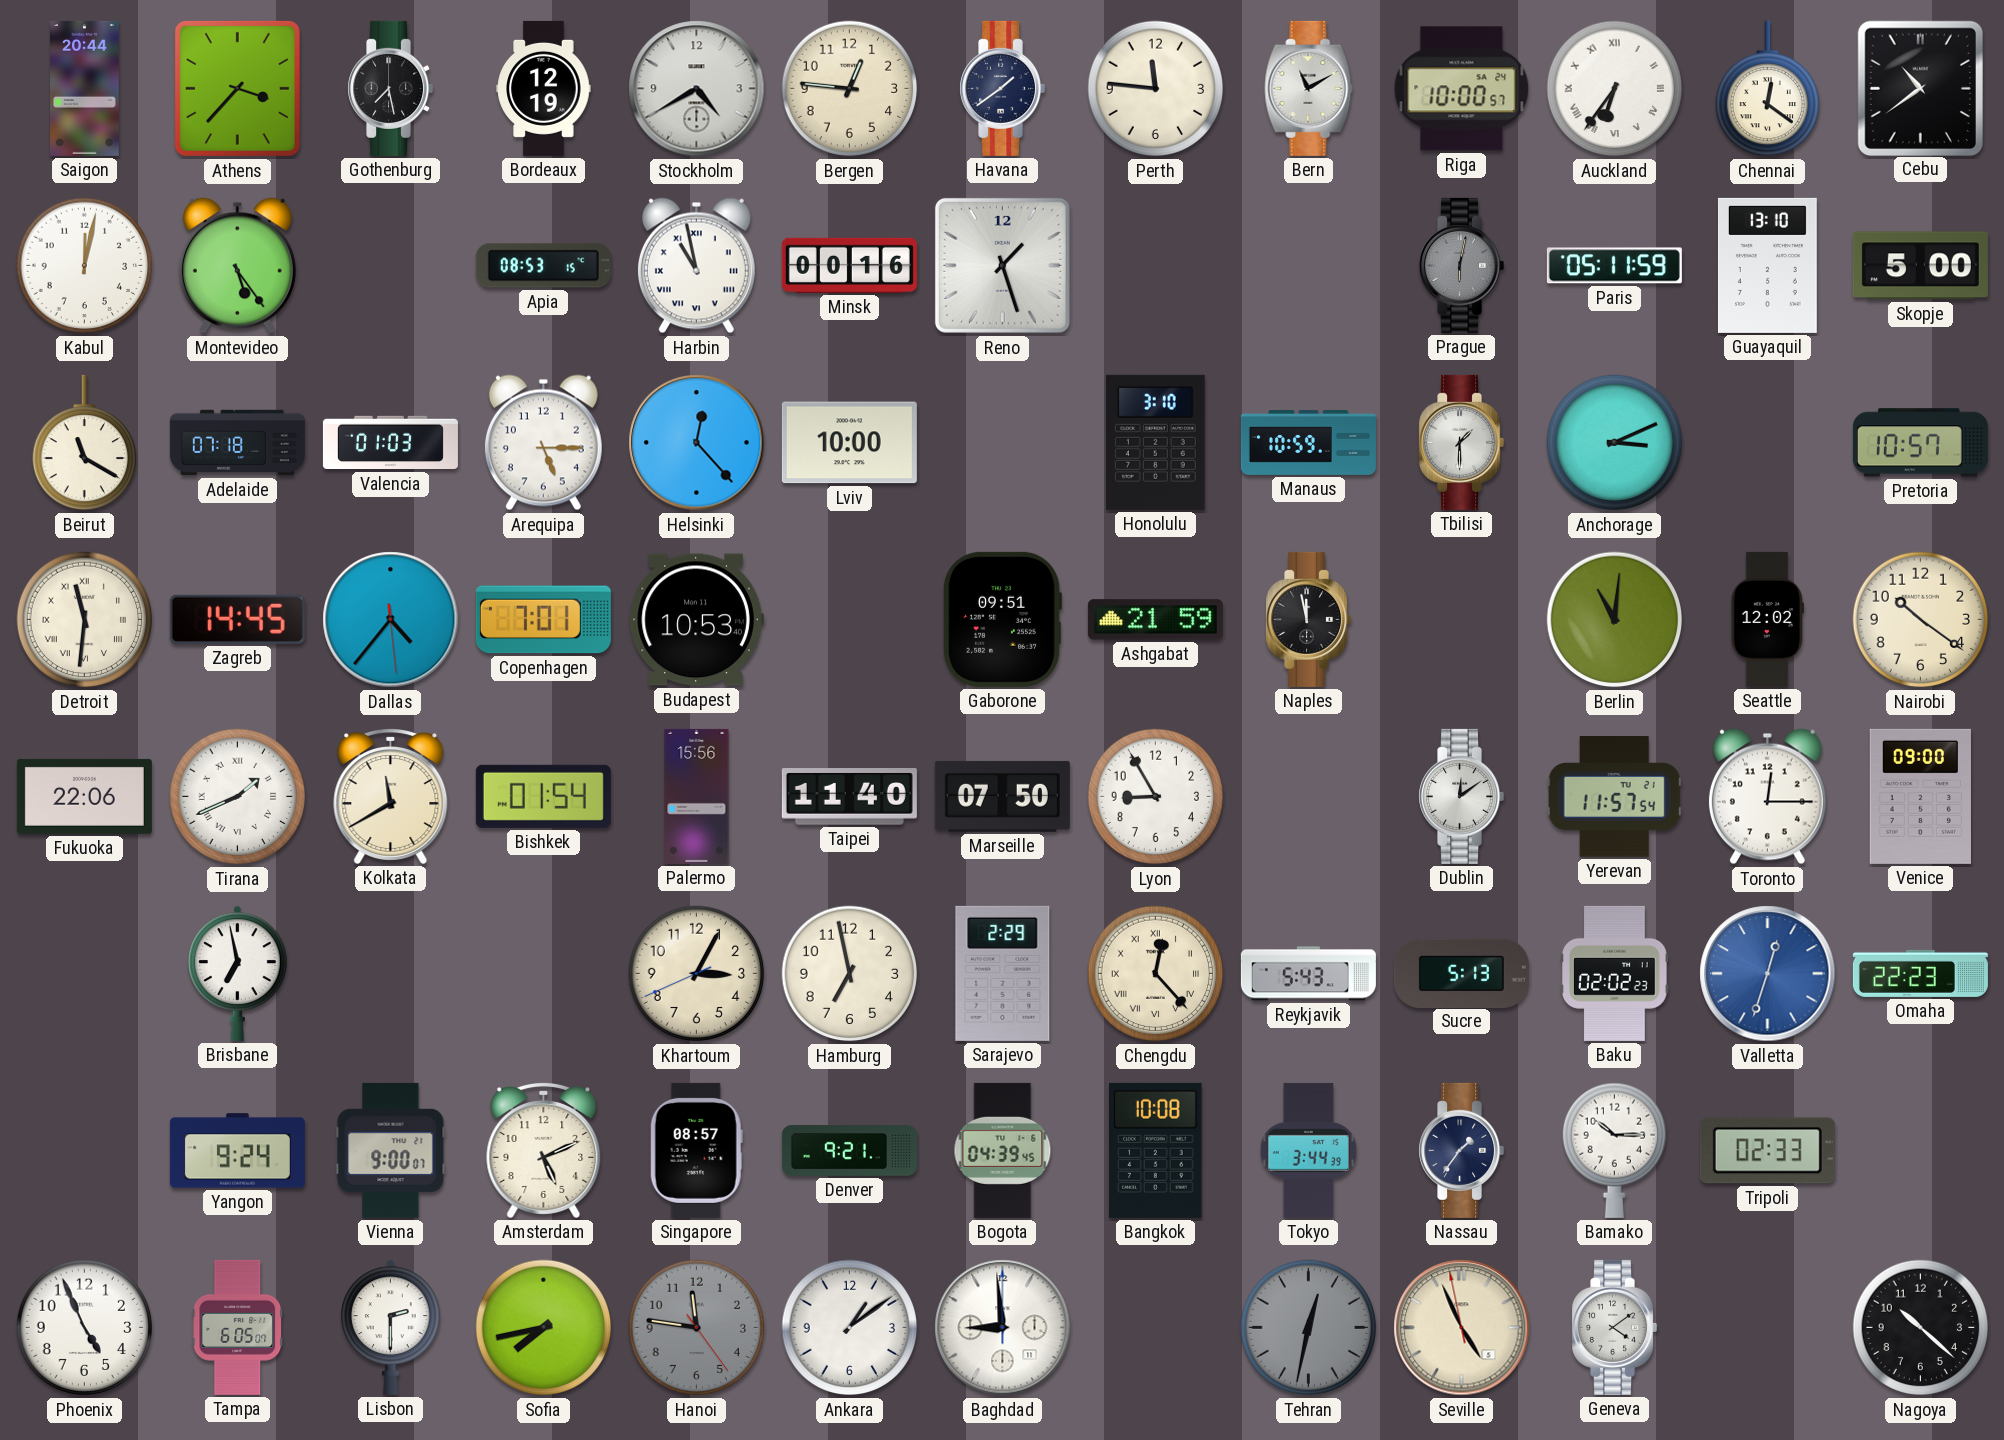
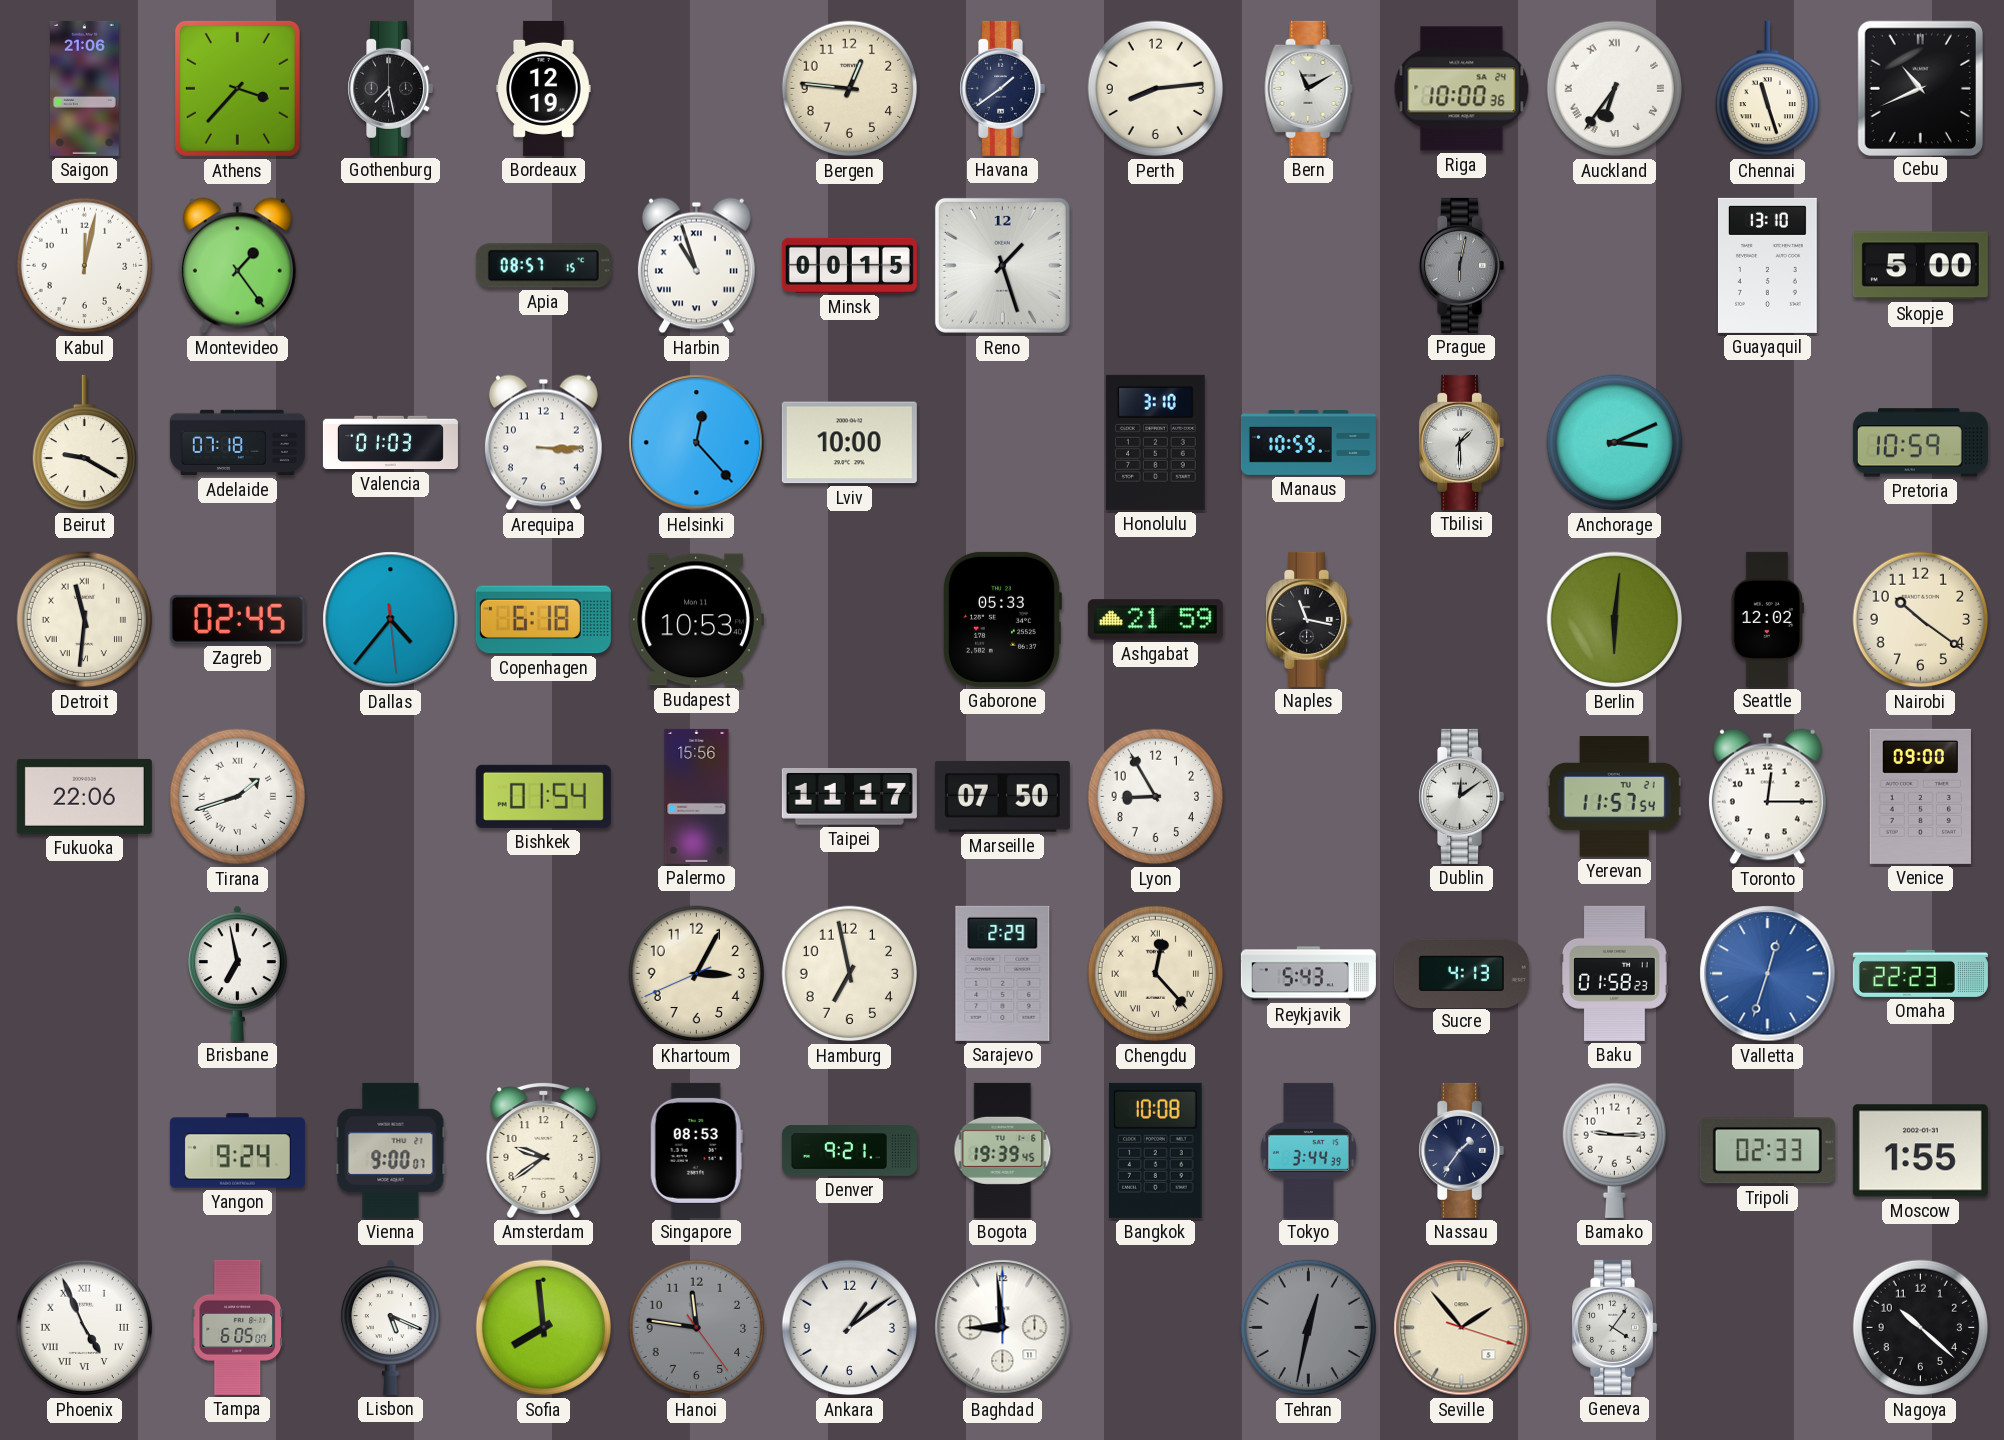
Saigon: 20:44 -> 21:06
Stockholm: 4:40 -> none
Perth: 11:46 -> 8:14
Riga: 10:00:57 -> 10:00:36
Chennai: 12:21 -> 11:27
Cebu: 10:39 -> 10:41
Montevideo: 5:24 -> 1:24
Apia: 08:53 -> 08:57
Harbin: 10:58 -> 10:57
Minsk: 00:16 -> 00:15
Paris: 05:11 -> none
Beirut: 11:20 -> 9:20
Arequipa: 5:15 -> 3:15
Pretoria: 10:57 -> 10:59
Zagreb: 14:45 -> 02:45
Copenhagen: 7:01 -> 6:18
Gaborone: 09:51 -> 05:33
Naples: 11:58 -> 11:17
Berlin: 11:01 -> 6:01
Tirana: 1:41 -> 1:42
Kolkata: 11:40 -> none
Taipei: 11:40 -> 11:17
Sucre: 5:13 -> 4:13
Baku: 02:02 -> 01:58
Amsterdam: 5:11 -> 9:39
Singapore: 08:57 -> 08:53
Bogota: 04:39 -> 19:39
Bamako: 10:15 -> 9:15
Moscow: none -> 1:55
Phoenix numerals: Arabic -> Roman
Lisbon: 2:30 -> 5:19
Sofia: 7:43 -> 7:59
Seville: 4:55 -> 1:53
Geneva: 4:09 -> 4:06
